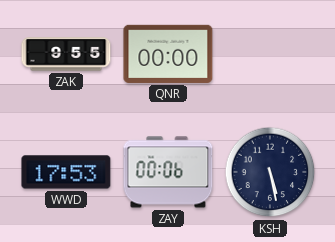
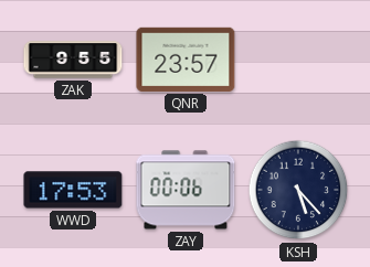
QNR: 00:00 -> 23:57
KSH: 5:28 -> 5:23
